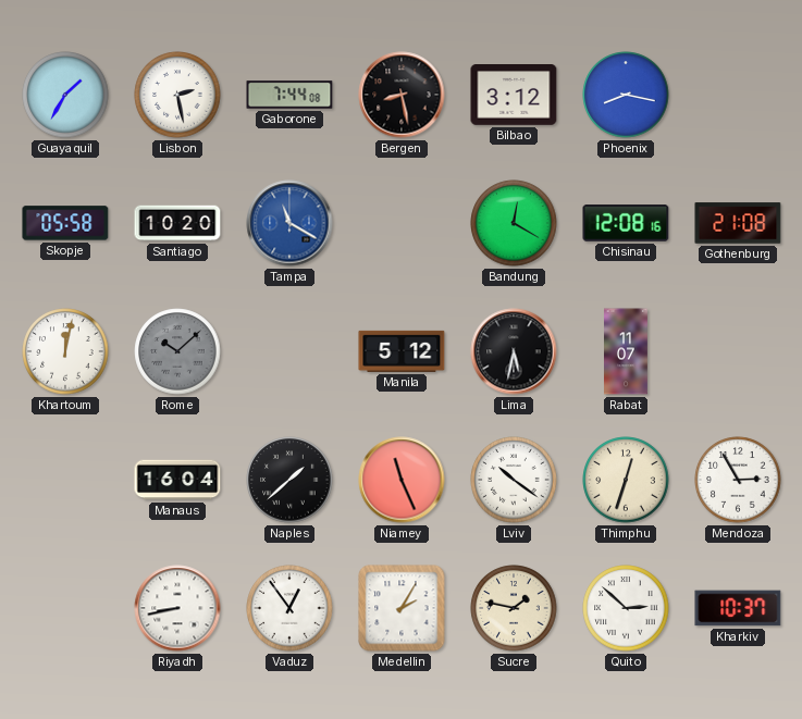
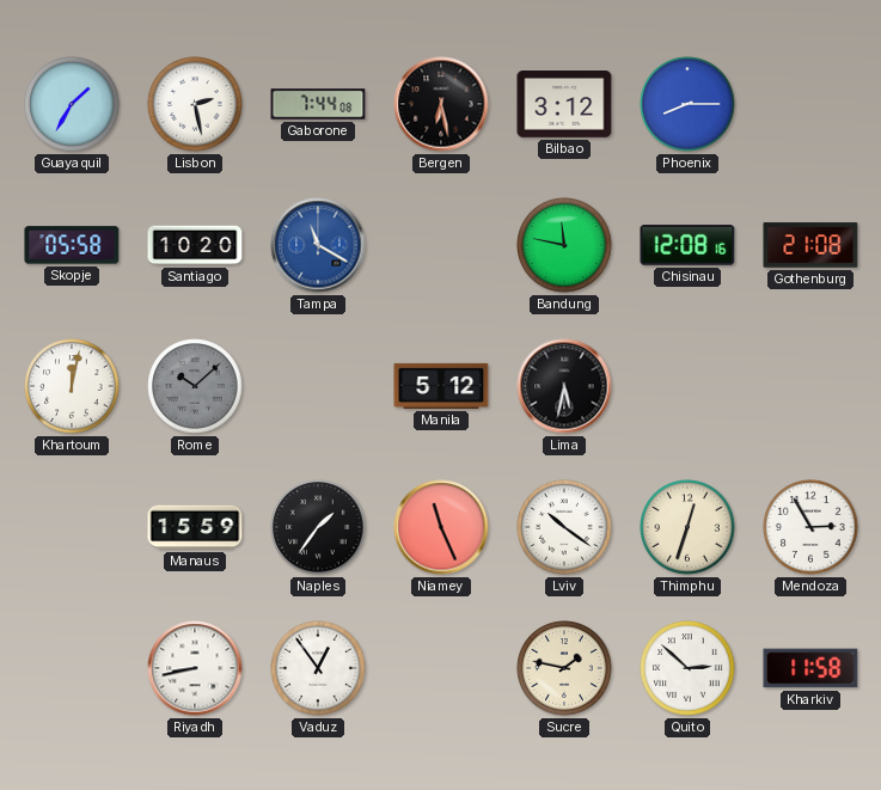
Bergen: 8:28 -> 6:28
Phoenix: 8:17 -> 8:15
Bandung: 12:20 -> 11:47
Rabat: 11:07 -> none
Manaus: 16:04 -> 15:59
Naples: 1:38 -> 1:36
Medellin: 2:05 -> none
Kharkiv: 10:37 -> 11:58
